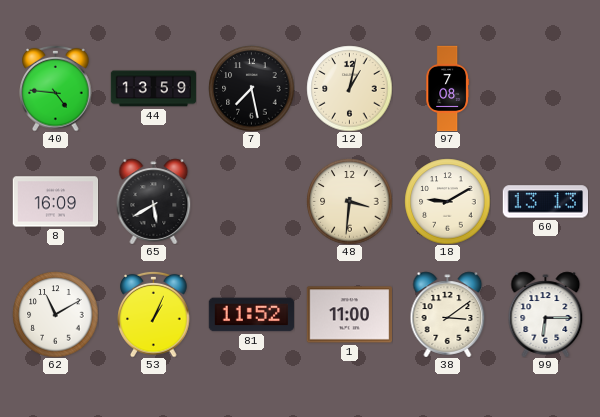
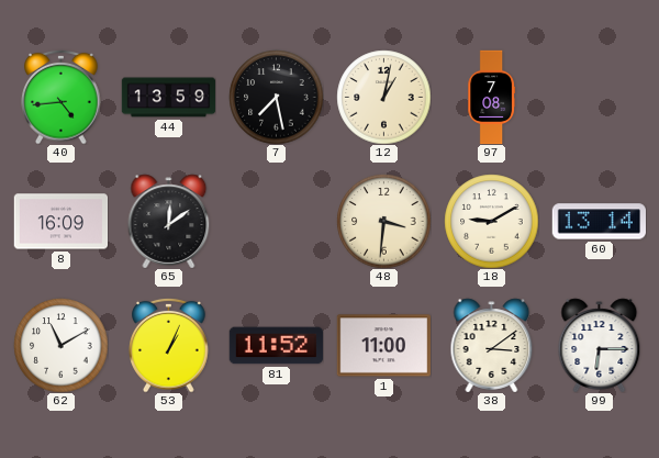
40: 4:46 -> 4:44
65: 5:40 -> 12:09
60: 13:13 -> 13:14
